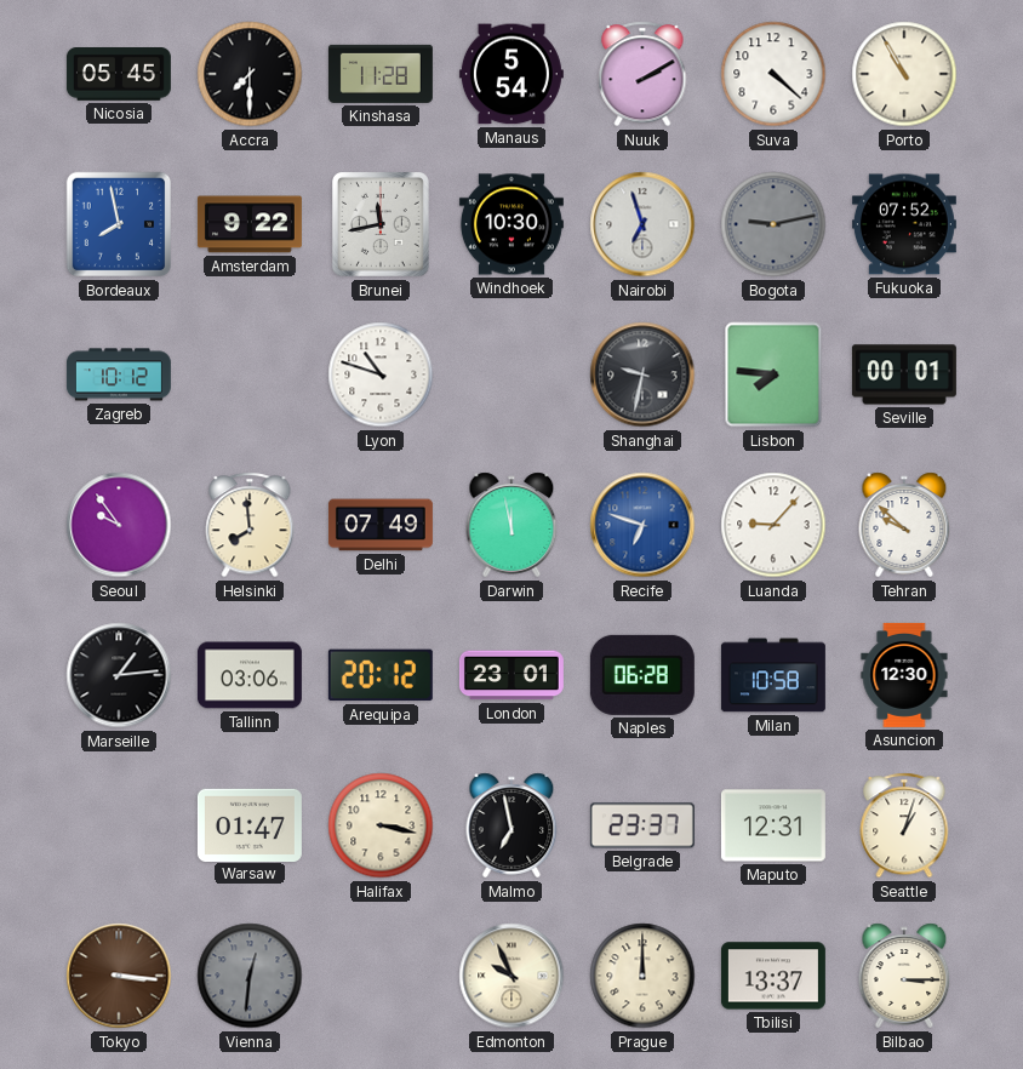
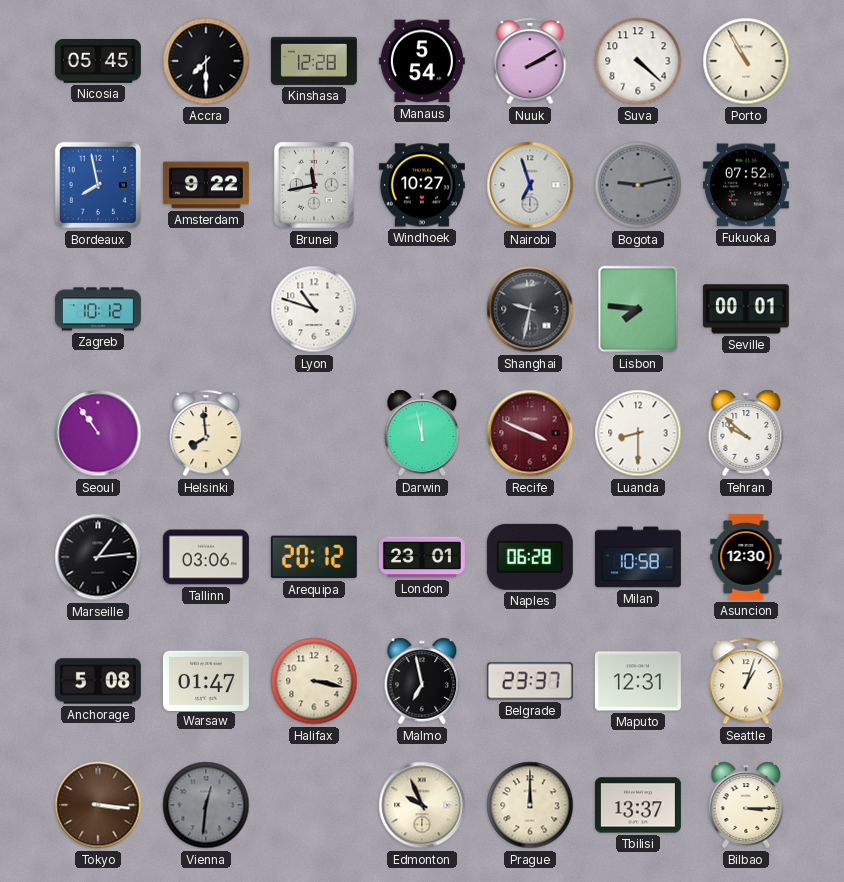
Kinshasa: 11:28 -> 12:28
Windhoek: 10:30 -> 10:27
Seoul: 9:54 -> 10:54
Delhi: 07:49 -> none
Recife: 6:48 -> 3:49
Recife dial: blue -> burgundy
Luanda: 9:07 -> 8:30
Anchorage: none -> 5:08
